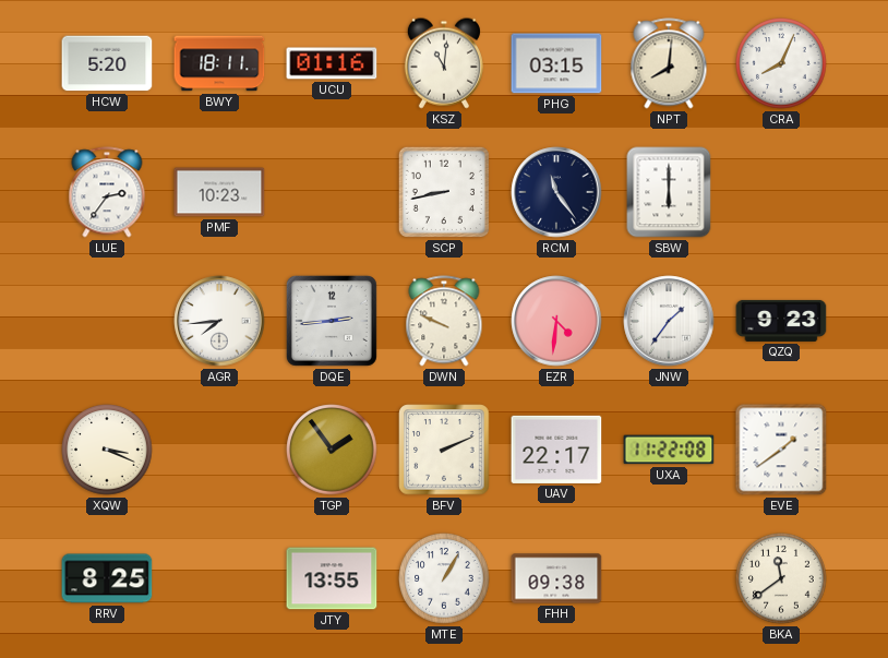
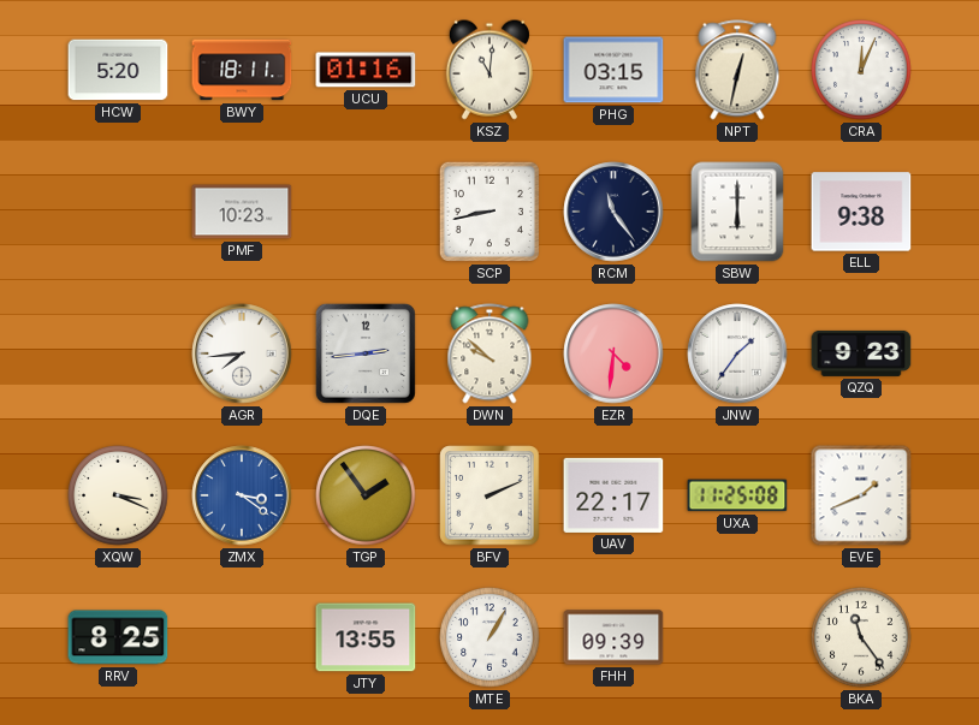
NPT: 8:01 -> 12:32
CRA: 8:04 -> 12:04
LUE: 2:36 -> none
ELL: none -> 9:38
DWN: 9:49 -> 9:52
ZMX: none -> 3:21
UXA: 11:22 -> 11:25
EVE: 1:39 -> 1:41
FHH: 09:38 -> 09:39
BKA: 11:39 -> 11:24
